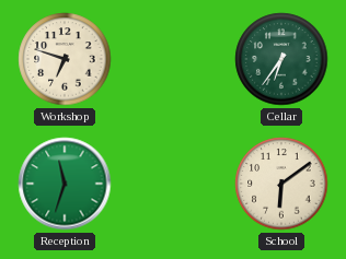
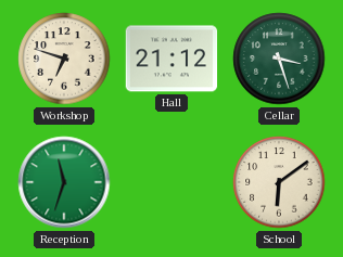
Hall: none -> 21:12
Cellar: 6:36 -> 3:27
